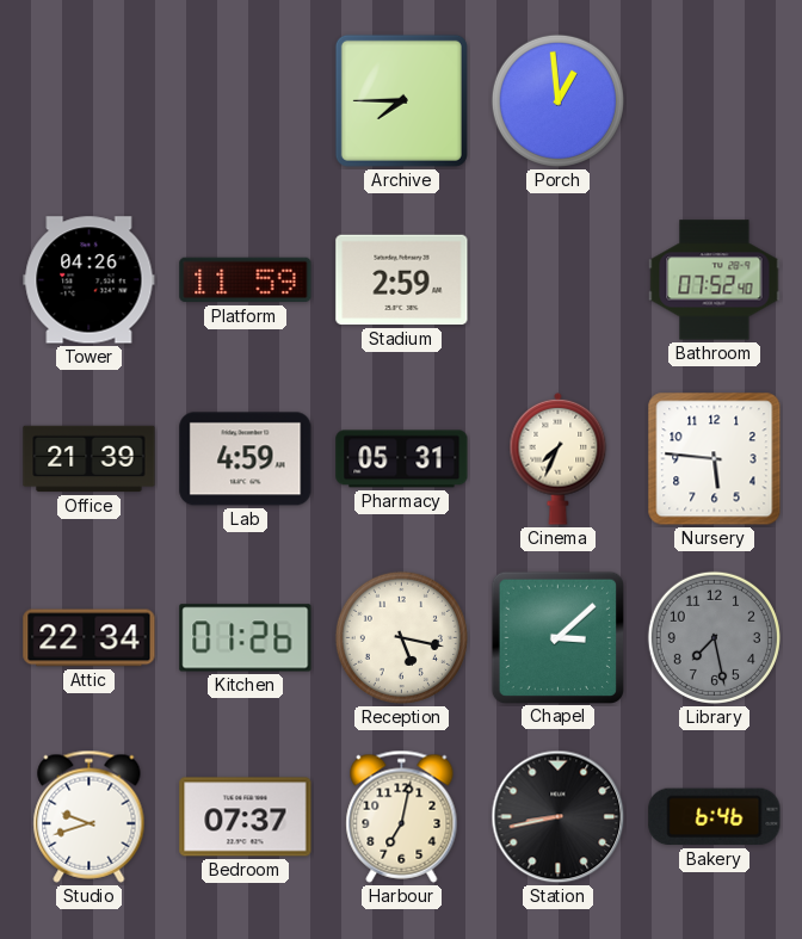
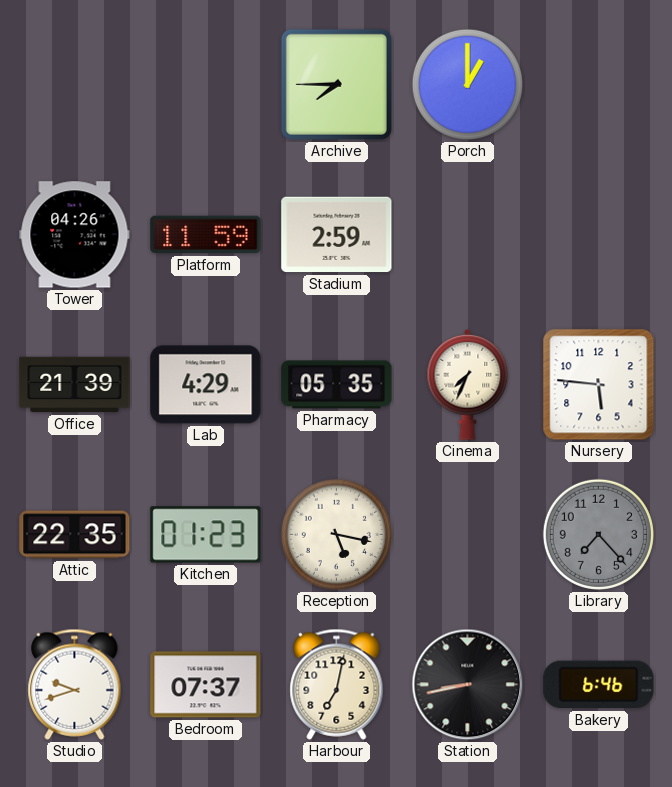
Porch: 12:59 -> 1:00
Bathroom: 07:52 -> none
Lab: 4:59 -> 4:29
Pharmacy: 05:31 -> 05:35
Attic: 22:34 -> 22:35
Kitchen: 01:26 -> 01:23
Chapel: 3:08 -> none
Library: 7:28 -> 7:23
